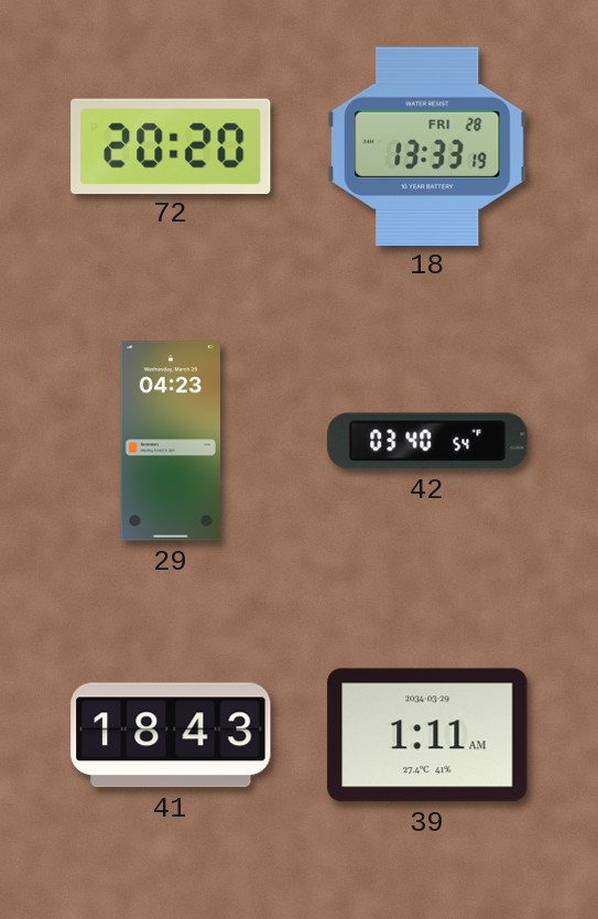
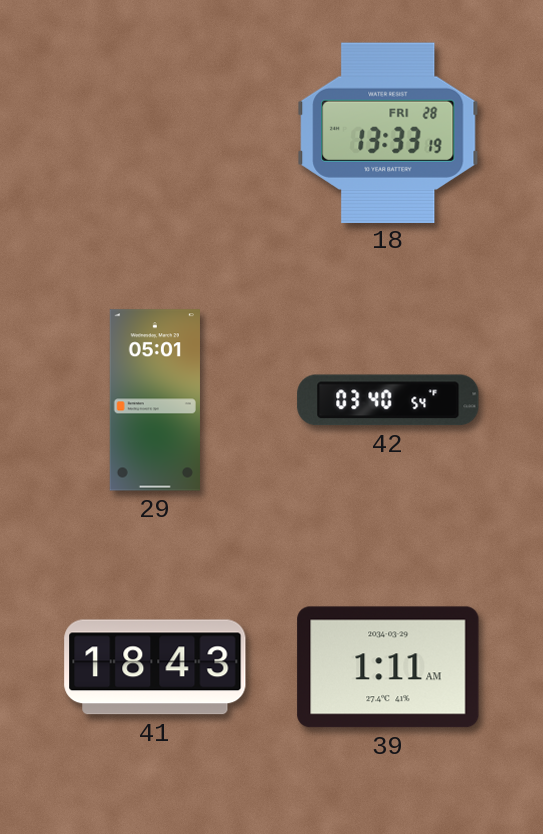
72: 20:20 -> none
29: 04:23 -> 05:01
